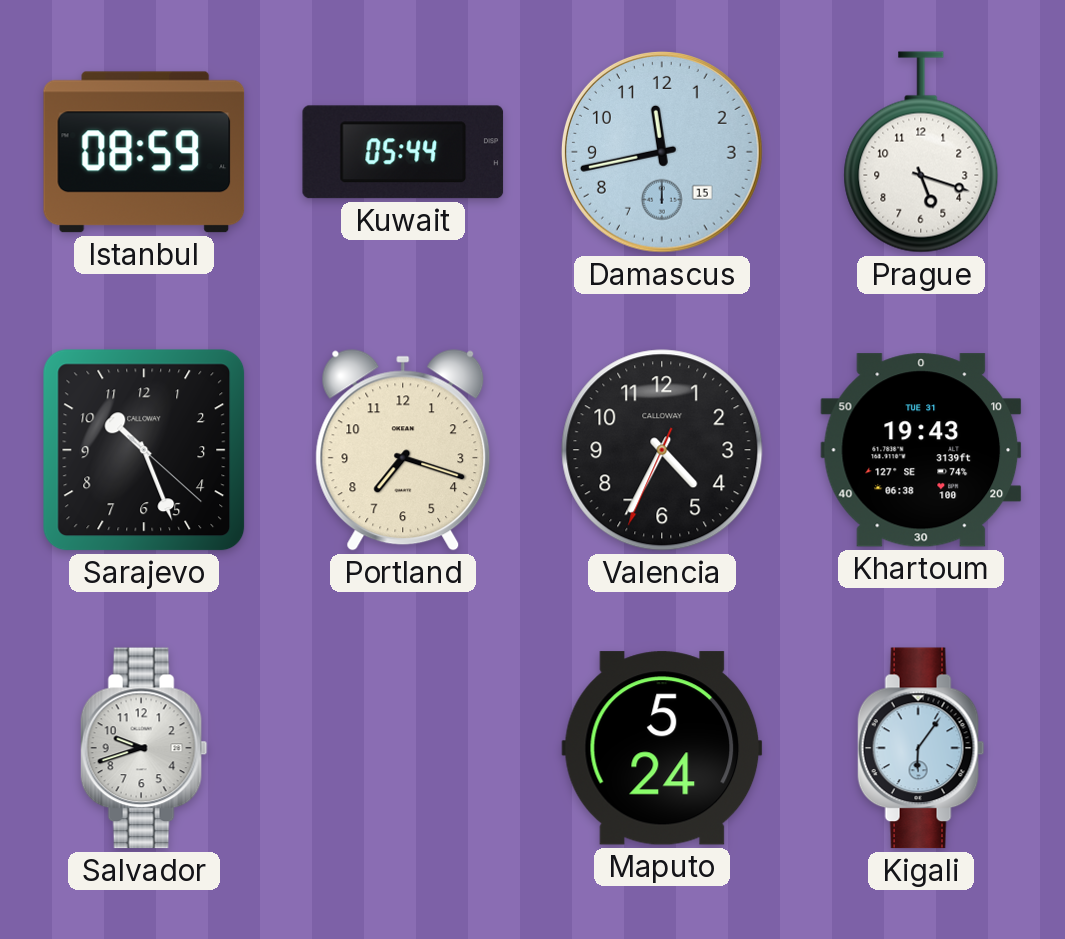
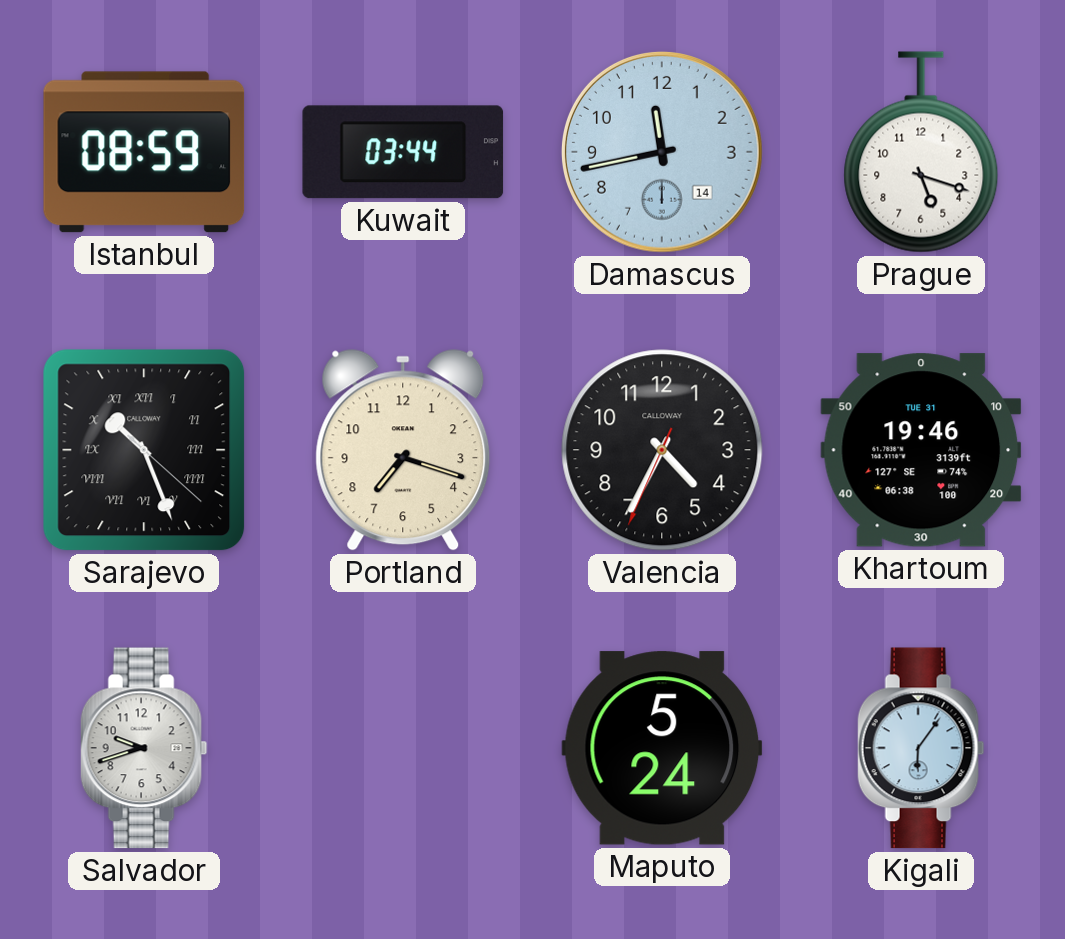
Kuwait: 05:44 -> 03:44
Damascus date: 15 -> 14
Sarajevo numerals: Arabic -> Roman
Khartoum: 19:43 -> 19:46
